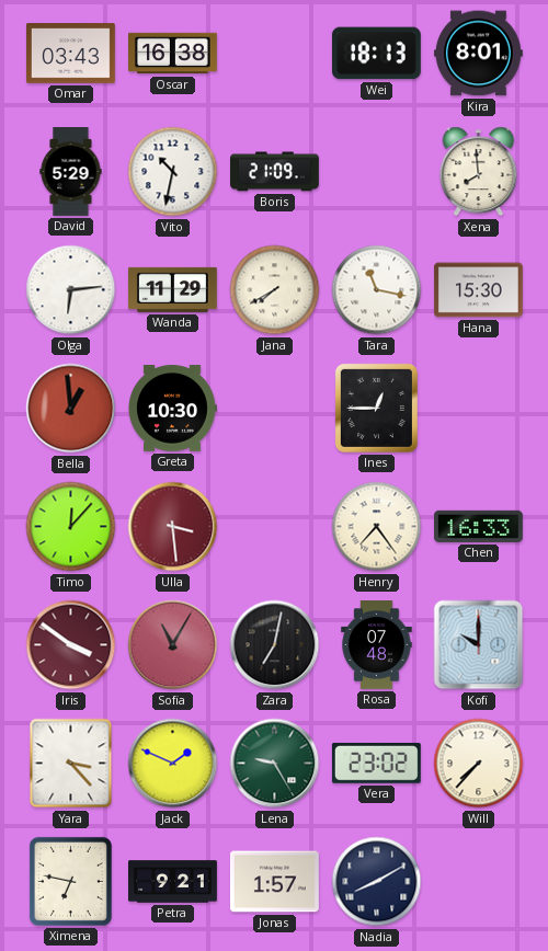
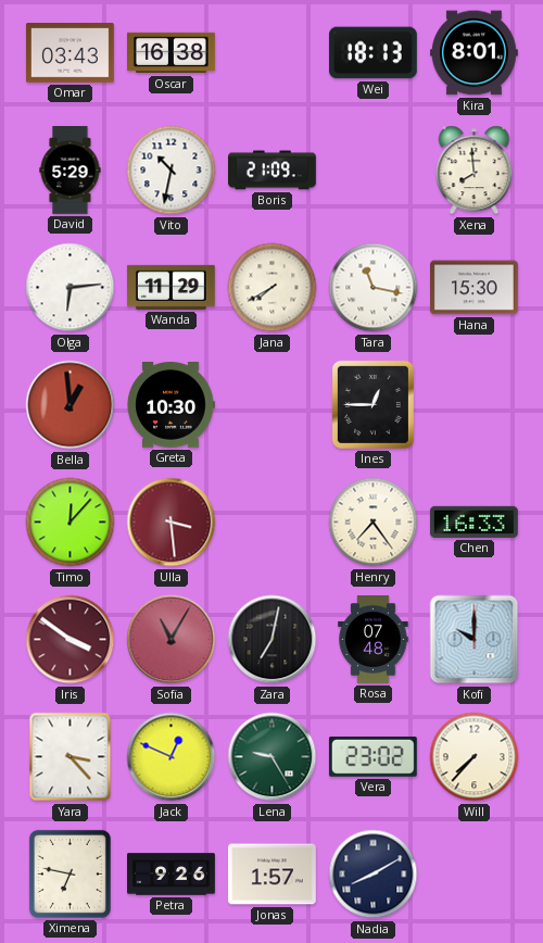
Jack: 1:49 -> 12:49
Petra: 9:21 -> 9:26
